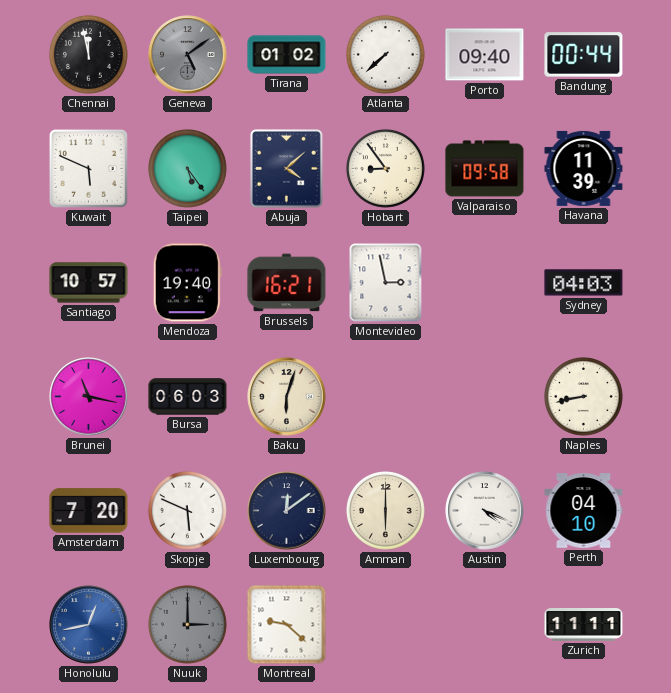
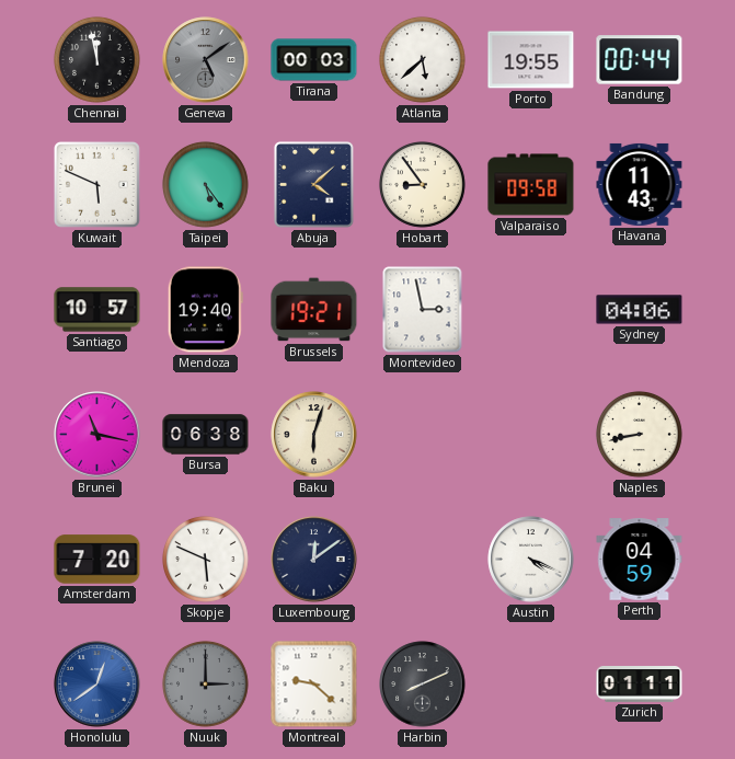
Tirana: 01:02 -> 00:03
Atlanta: 7:38 -> 5:38
Porto: 09:40 -> 19:55
Havana: 11:39 -> 11:43
Brussels: 16:21 -> 19:21
Sydney: 04:03 -> 04:06
Bursa: 06:03 -> 06:38
Amman: 6:00 -> none
Perth: 04:10 -> 04:59
Honolulu: 12:43 -> 12:39
Harbin: none -> 8:11
Zurich: 11:11 -> 01:11
